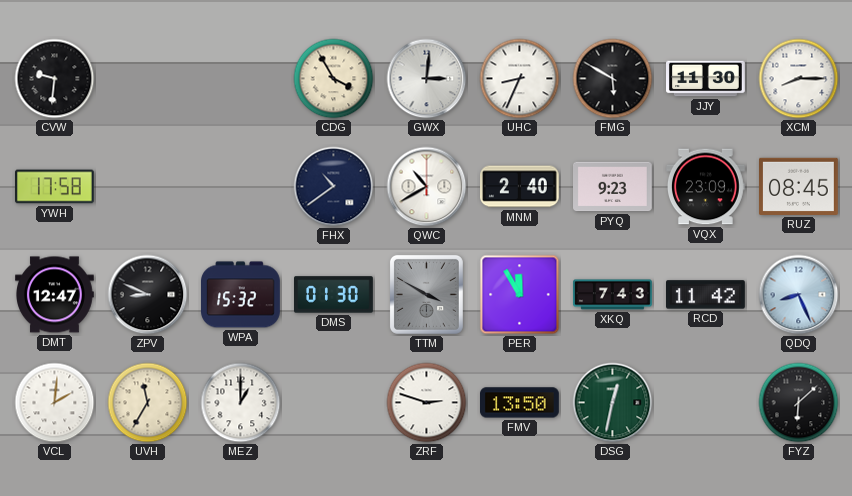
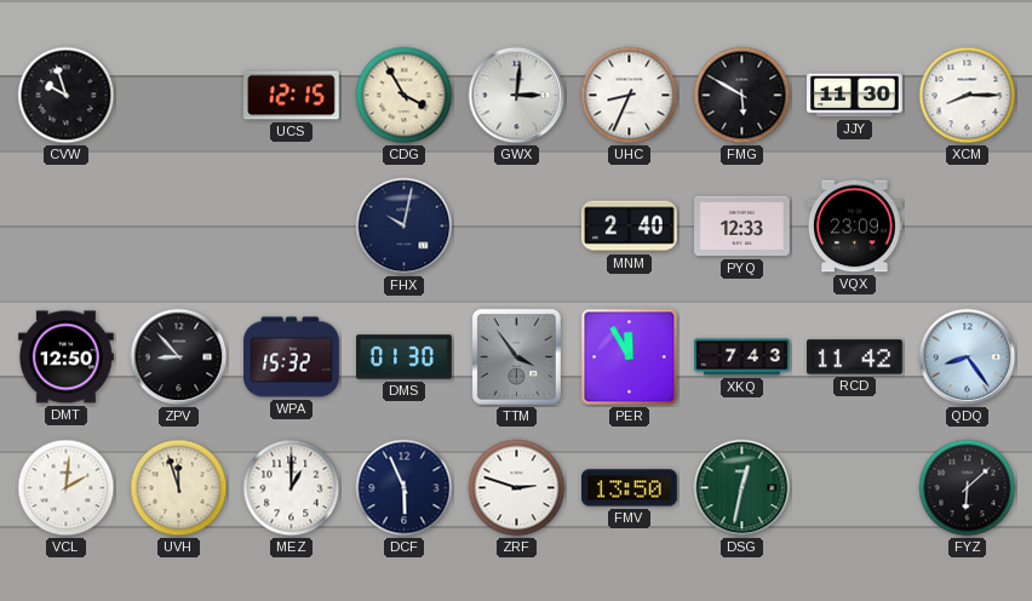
CVW: 9:31 -> 9:57
UCS: none -> 12:15
YWH: 17:58 -> none
FHX: 10:39 -> 10:02
QWC: 10:40 -> none
PYQ: 9:23 -> 12:33
RUZ: 08:45 -> none
DMT: 12:47 -> 12:50
ZPV: 8:49 -> 8:53
TTM: 3:50 -> 3:54
QDQ: 8:26 -> 8:24
UVH: 11:35 -> 11:57
DCF: none -> 5:56
